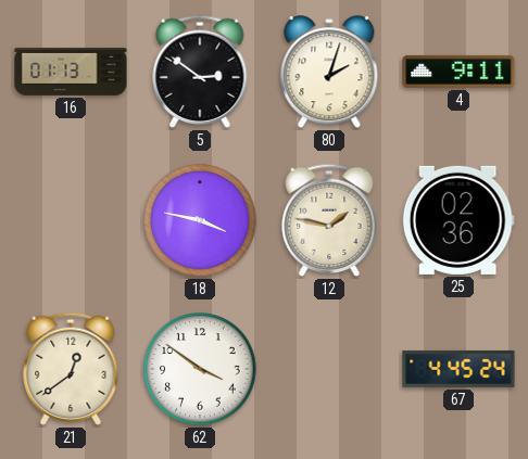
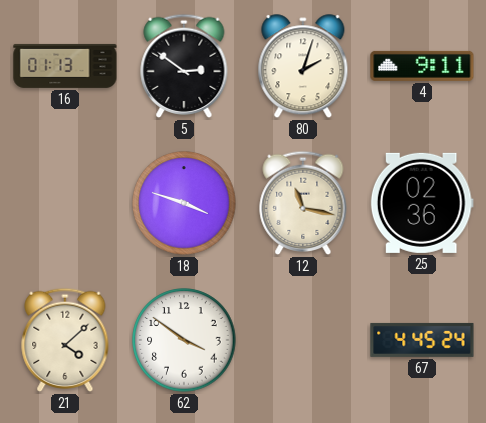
18: 3:47 -> 3:48
12: 1:47 -> 11:17
21: 12:39 -> 4:08
